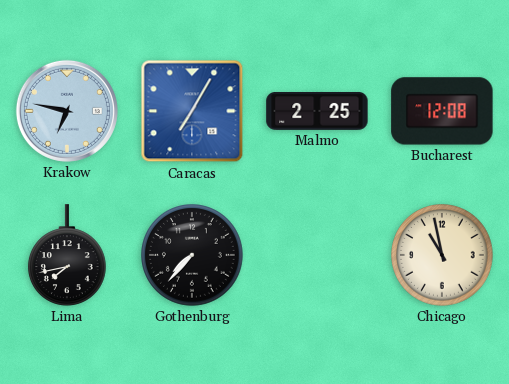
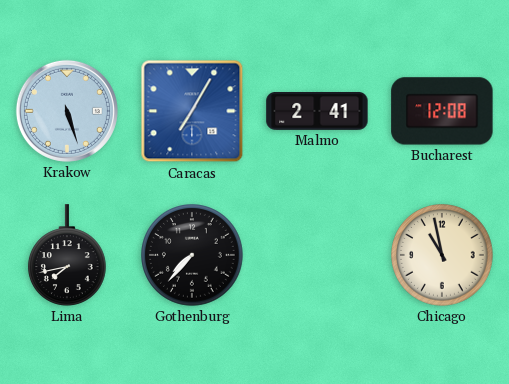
Krakow: 6:47 -> 5:27
Malmo: 2:25 -> 2:41
